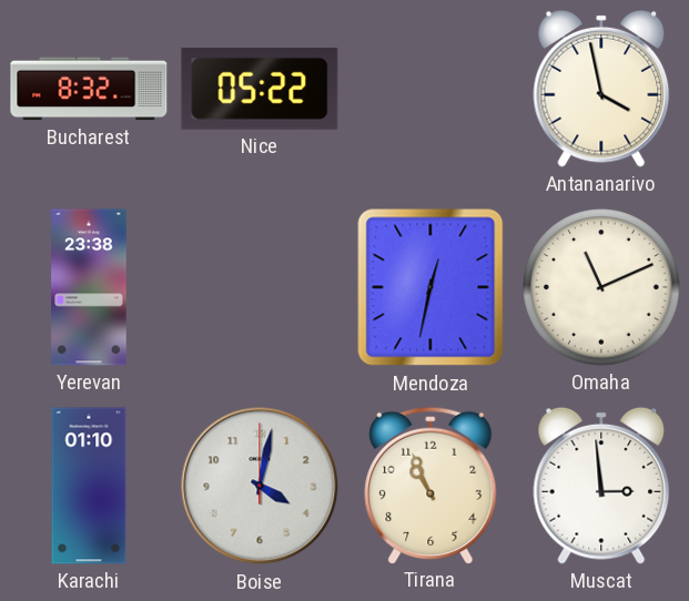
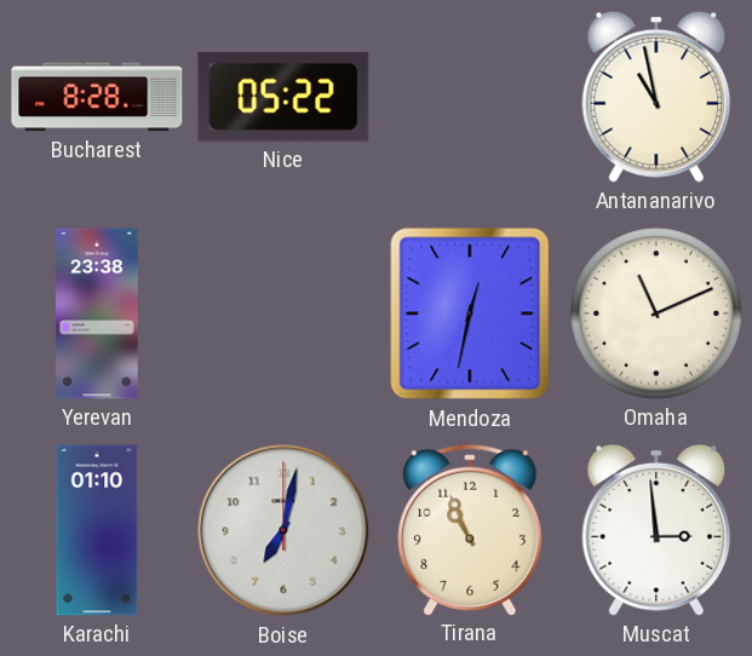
Bucharest: 8:32 -> 8:28
Antananarivo: 3:58 -> 10:58
Boise: 4:02 -> 7:02
